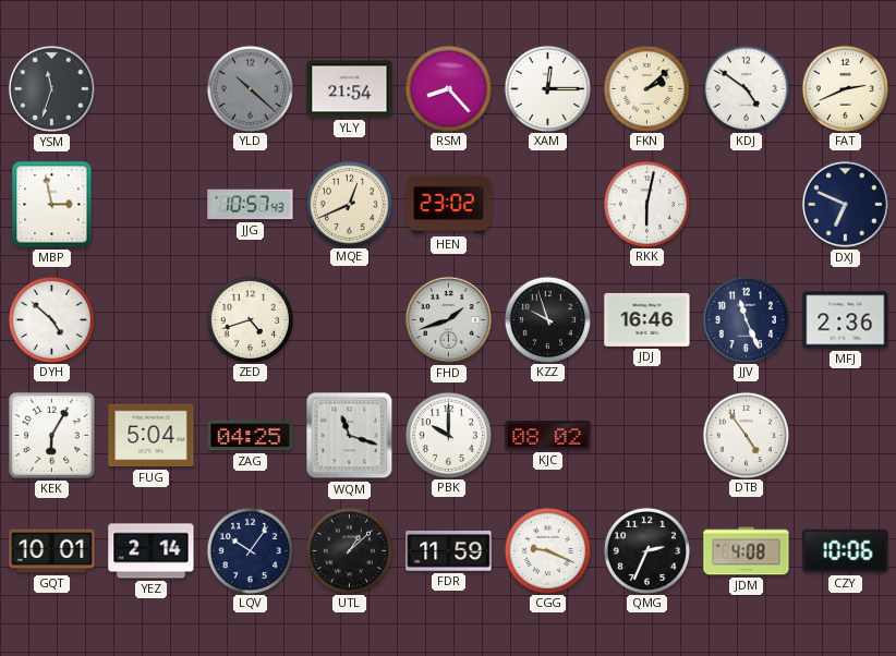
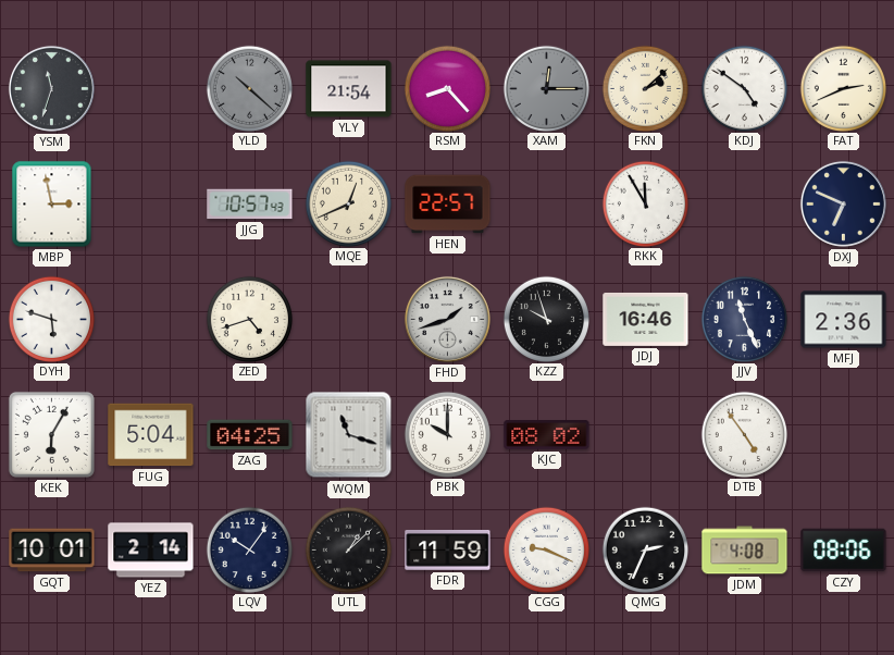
XAM dial: white -> grey
HEN: 23:02 -> 22:57
RKK: 6:02 -> 11:55
DYH: 4:52 -> 5:48
CZY: 10:06 -> 08:06
